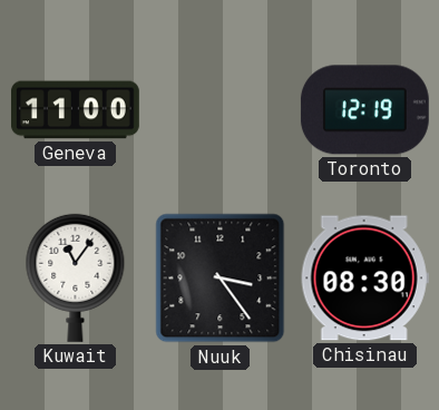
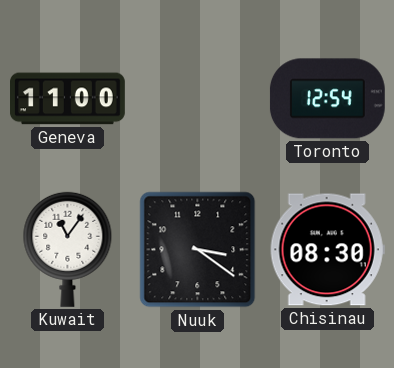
Toronto: 12:19 -> 12:54
Nuuk: 3:24 -> 3:21
